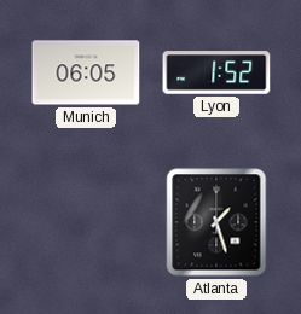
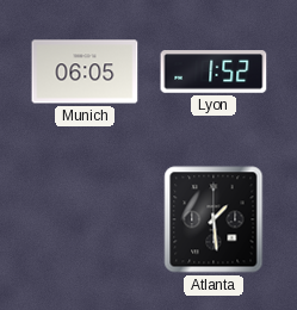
Atlanta: 1:27 -> 1:29
